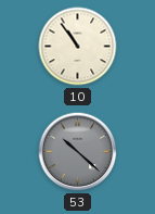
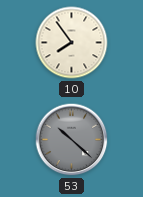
10: 10:54 -> 7:54
